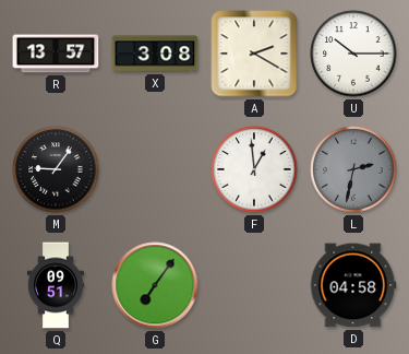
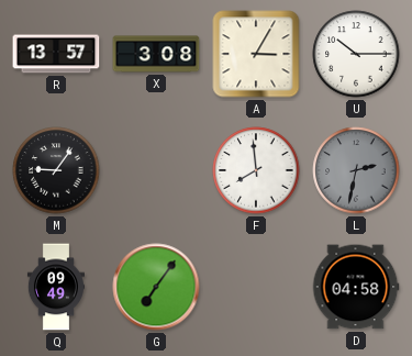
A: 2:20 -> 3:05
F: 12:59 -> 7:59
Q: 09:51 -> 09:49
